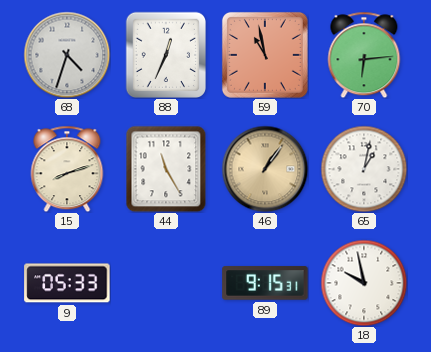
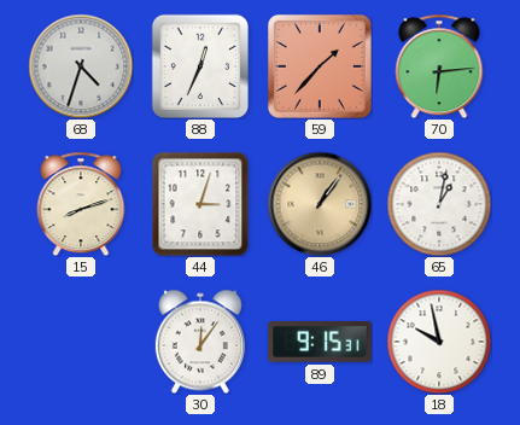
59: 10:58 -> 1:37
44: 11:25 -> 3:03
9: 05:33 -> none
30: none -> 12:06
